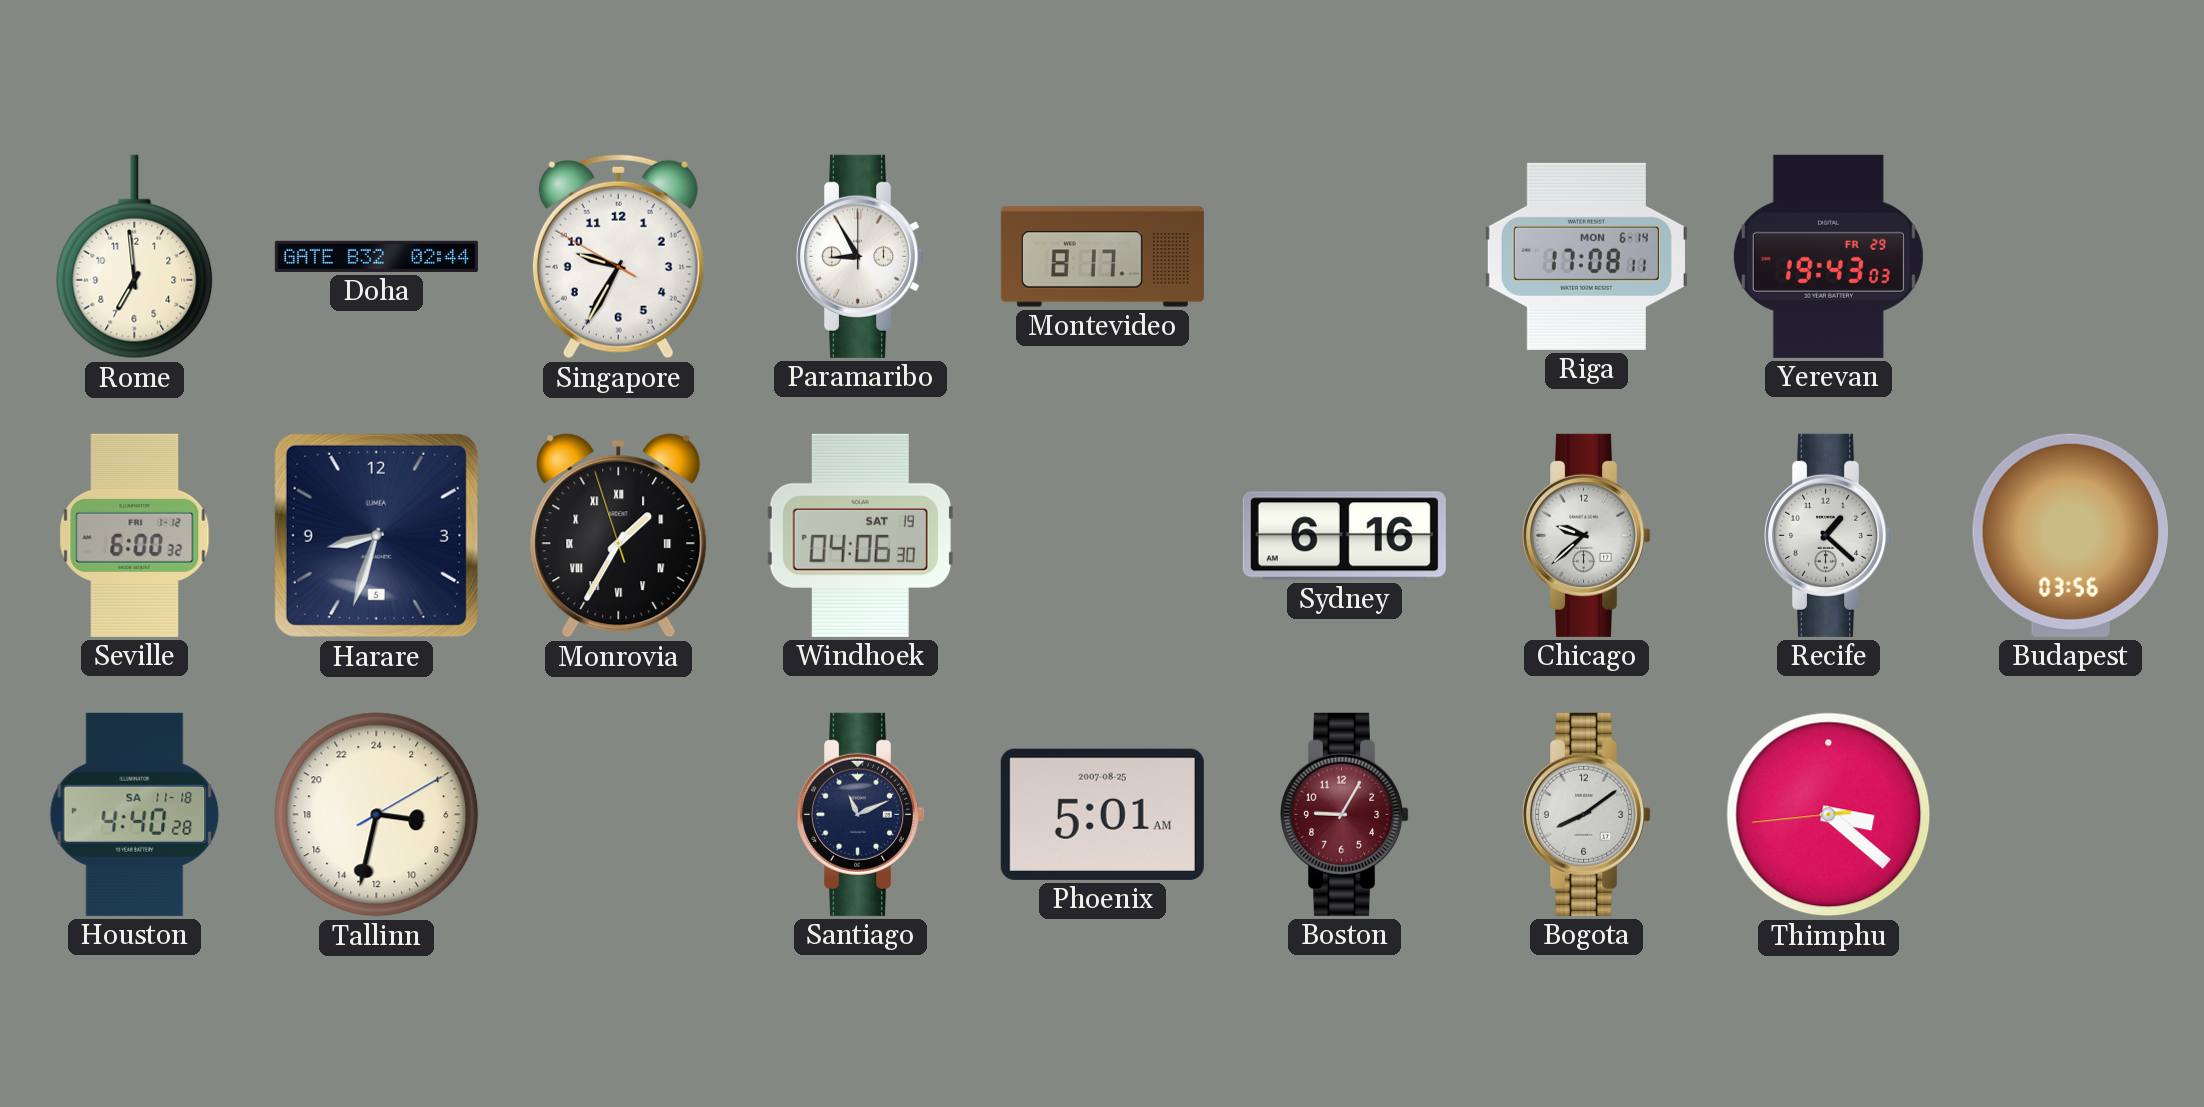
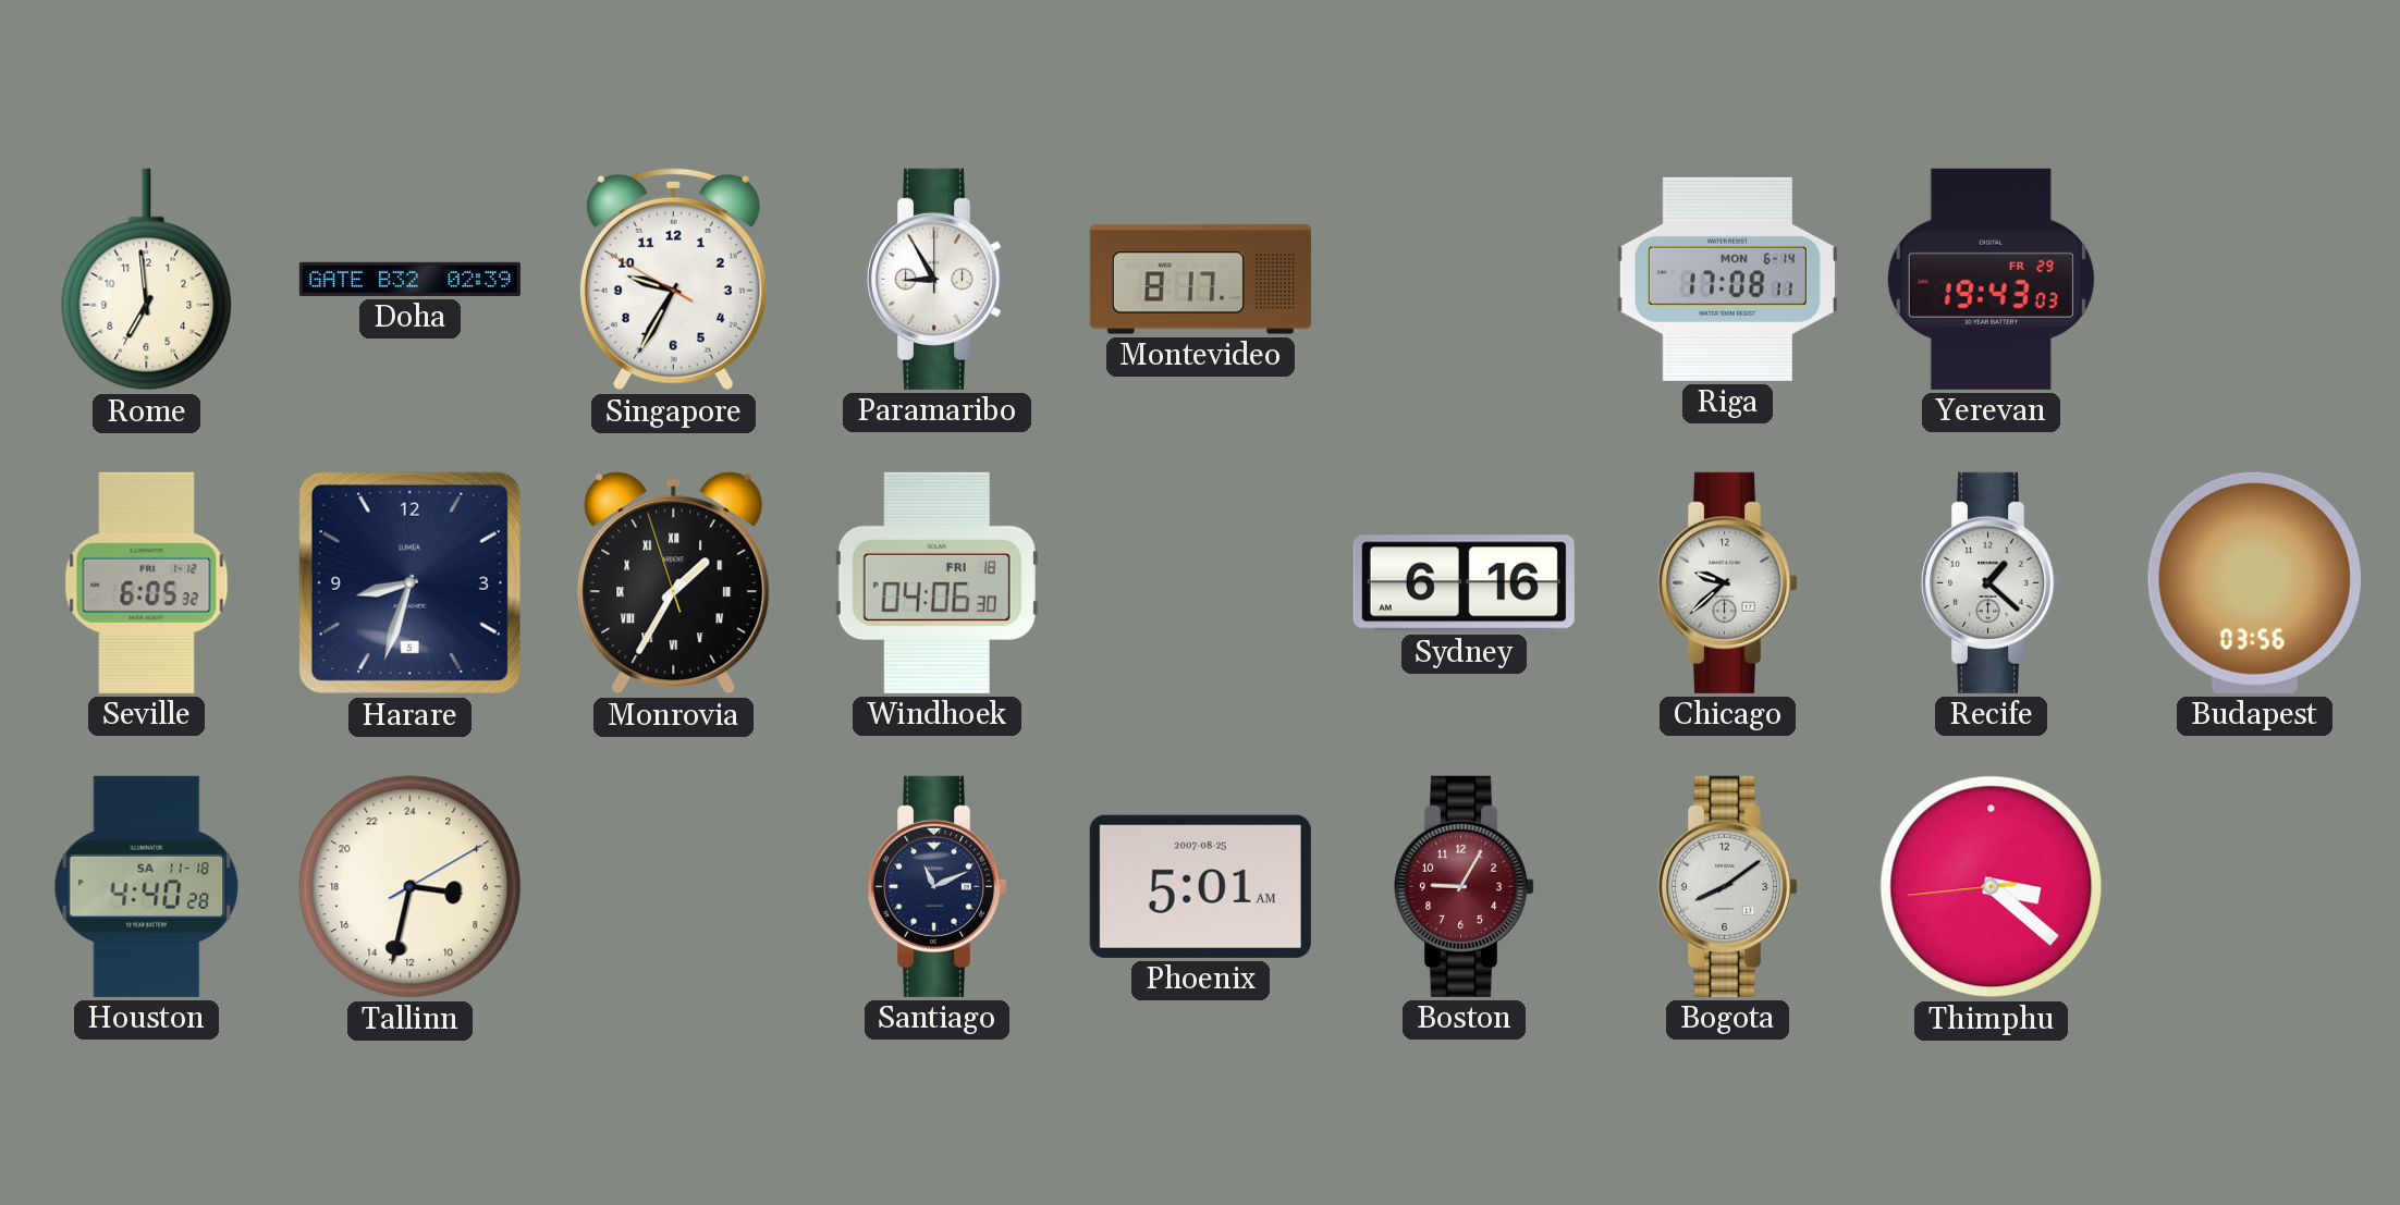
Doha: 02:44 -> 02:39
Seville: 6:00 -> 6:05
Windhoek date: SAT 19 -> FRI 18
